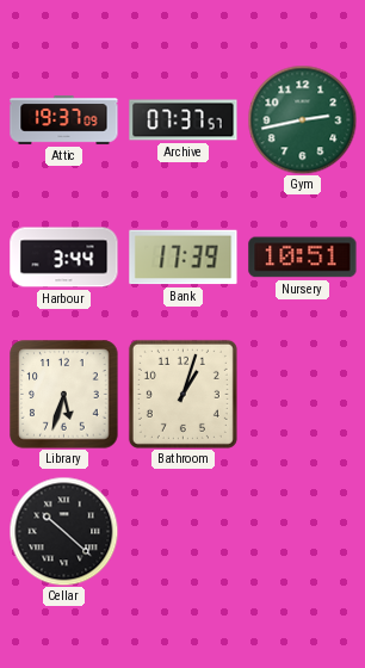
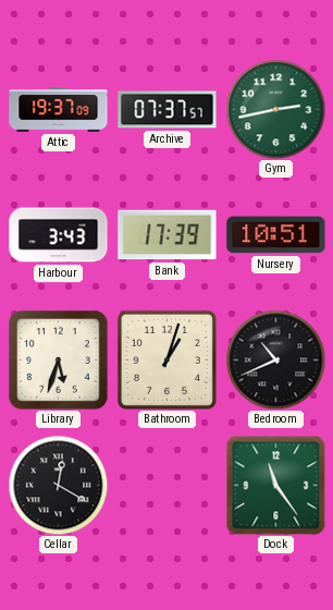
Harbour: 3:44 -> 3:43
Bedroom: none -> 10:41
Cellar: 10:22 -> 12:20
Dock: none -> 11:24
